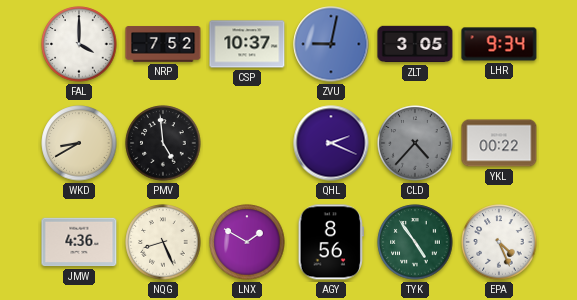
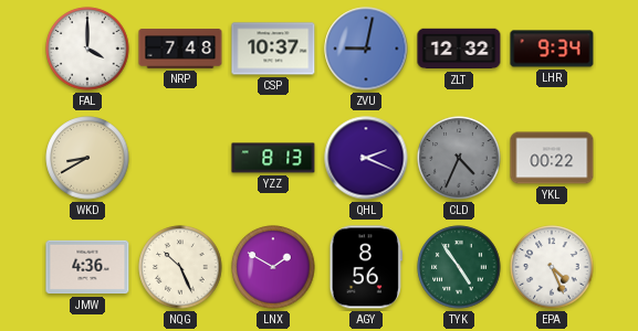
NRP: 7:52 -> 7:48
ZLT: 3:05 -> 12:32
PMV: 4:59 -> none
YZZ: none -> 8:13
CLD: 4:37 -> 4:34
NQG: 8:26 -> 10:26
